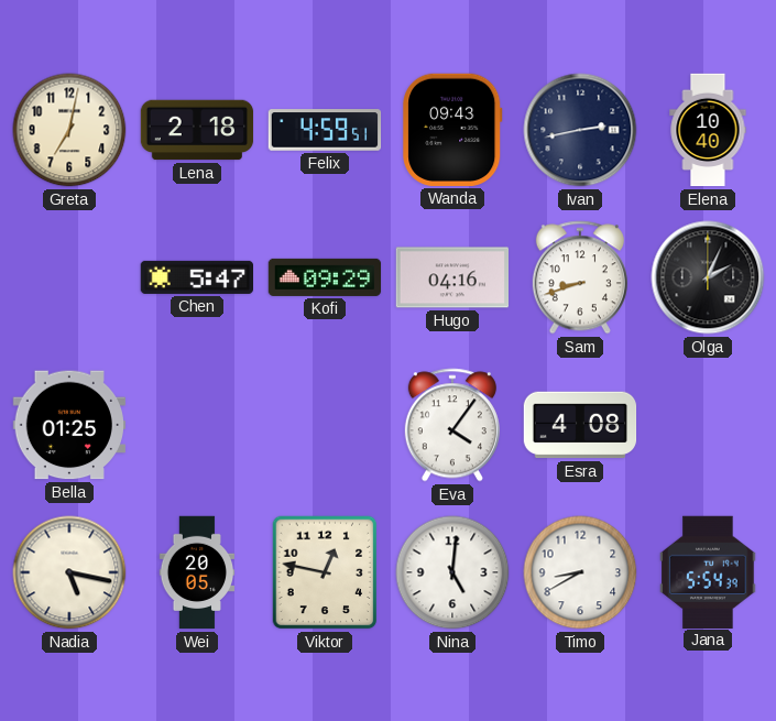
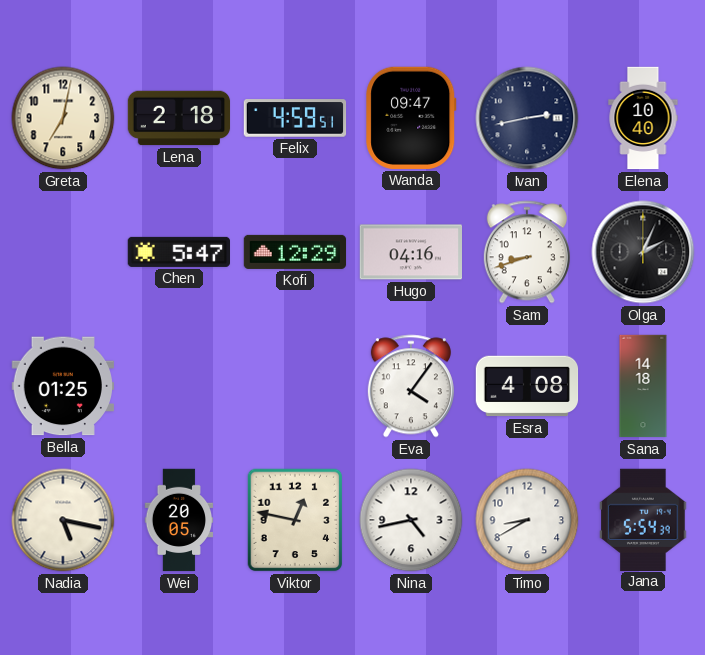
Wanda: 09:43 -> 09:47
Kofi: 09:29 -> 12:29
Sana: none -> 14:18
Nina: 5:01 -> 4:43
